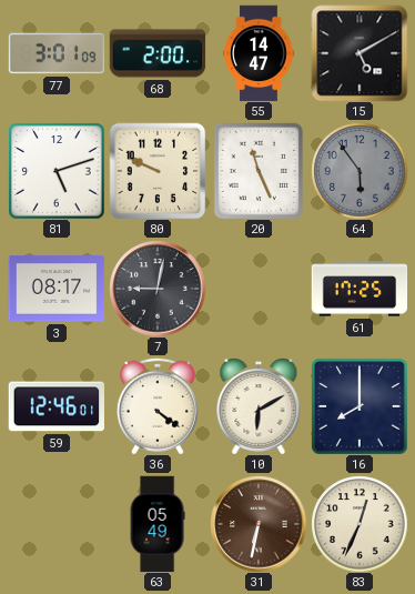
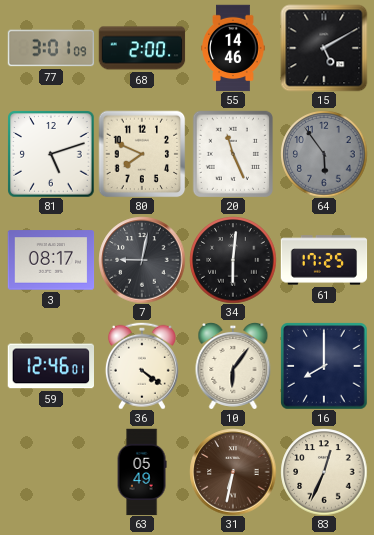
55: 14:47 -> 14:46
80: 9:49 -> 7:49
34: none -> 6:01
10: 6:10 -> 6:06
